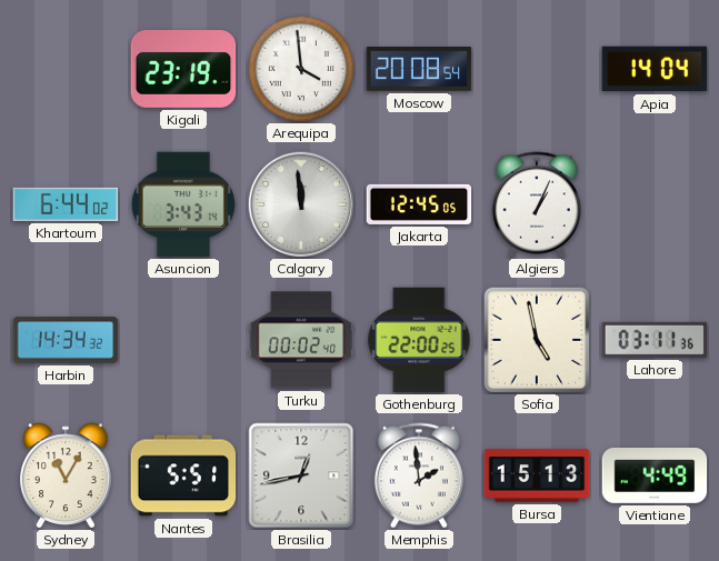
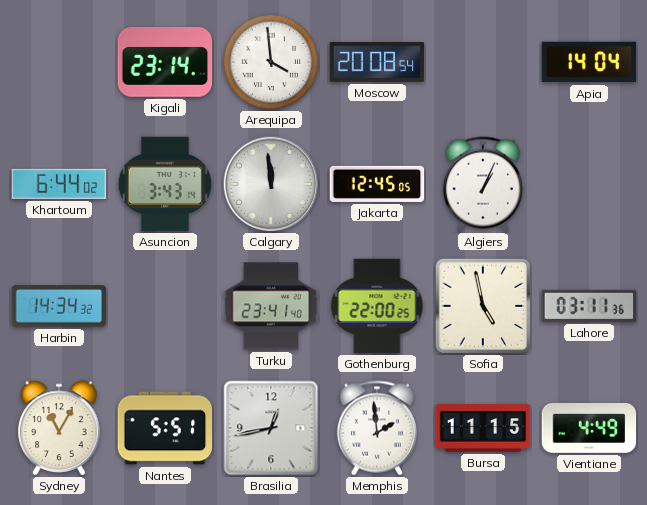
Kigali: 23:19 -> 23:14
Turku: 00:02 -> 23:41
Bursa: 15:13 -> 11:15
